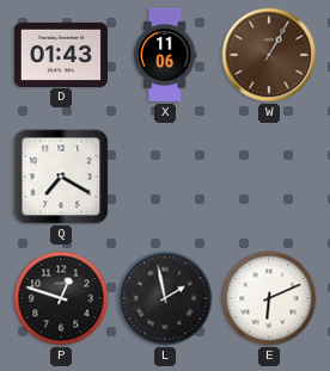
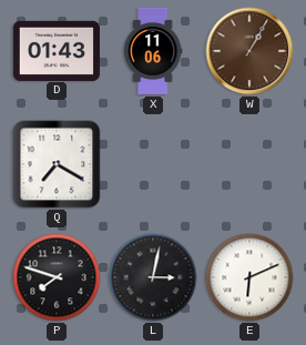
P: 12:48 -> 7:48
L: 1:58 -> 3:02
